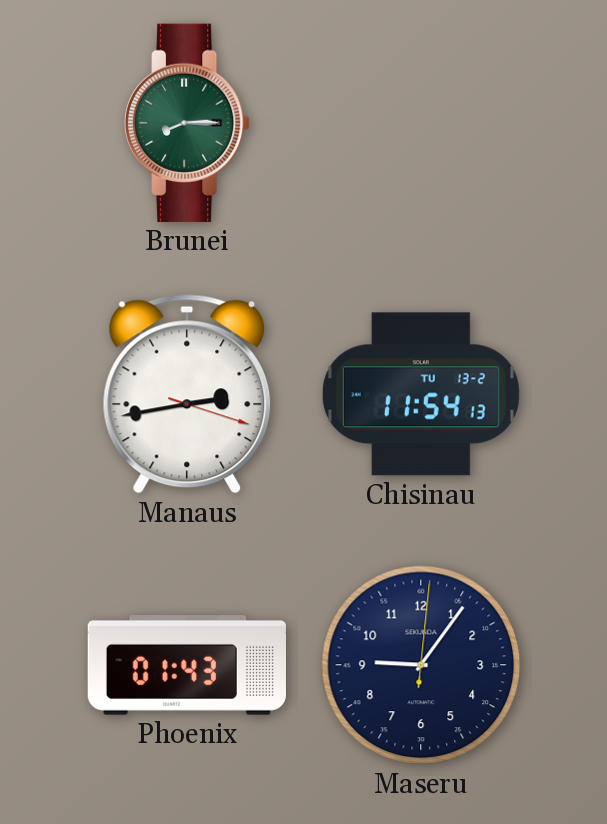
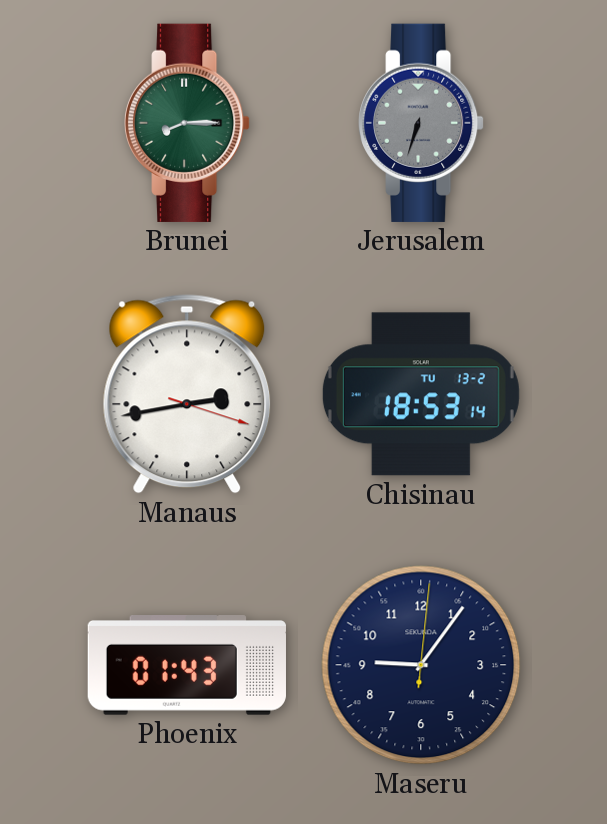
Jerusalem: none -> 6:33
Chisinau: 11:54 -> 18:53
